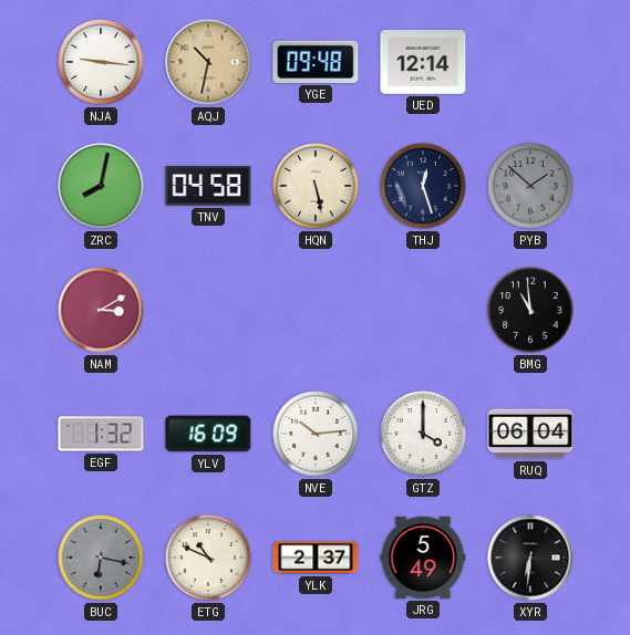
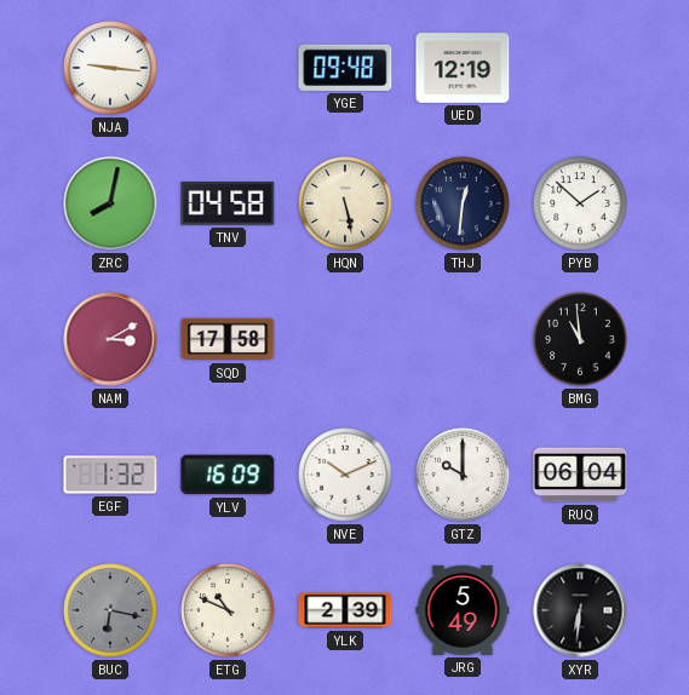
AQJ: 10:32 -> none
UED: 12:14 -> 12:19
THJ: 12:27 -> 12:31
PYB dial: grey -> white
SQD: none -> 17:58
NVE: 10:14 -> 10:11
GTZ: 4:00 -> 10:00
YLK: 2:37 -> 2:39
